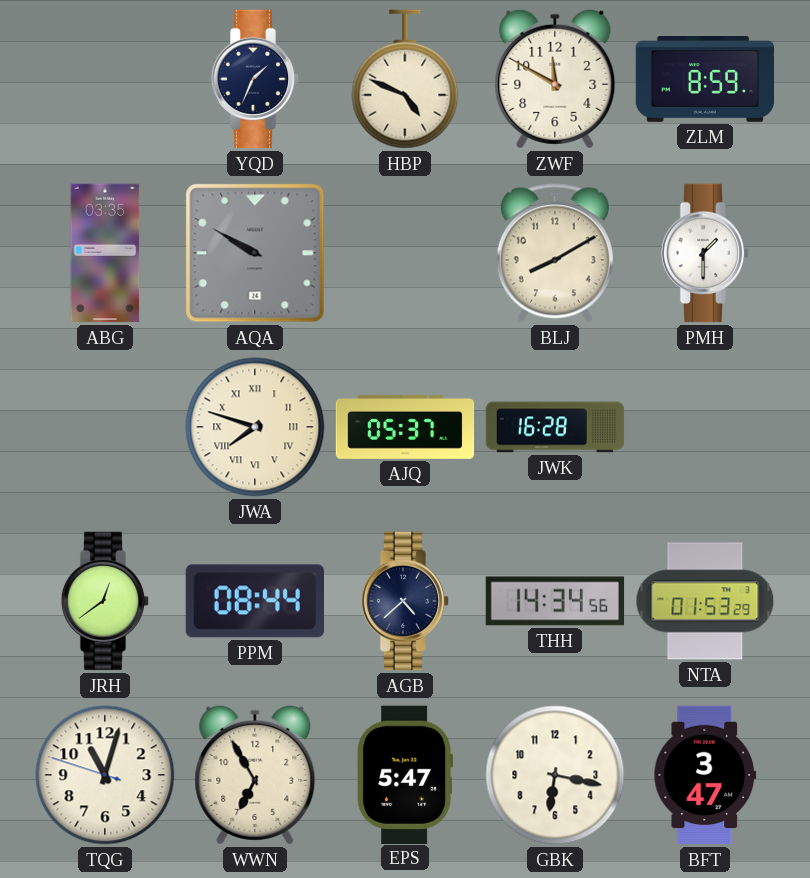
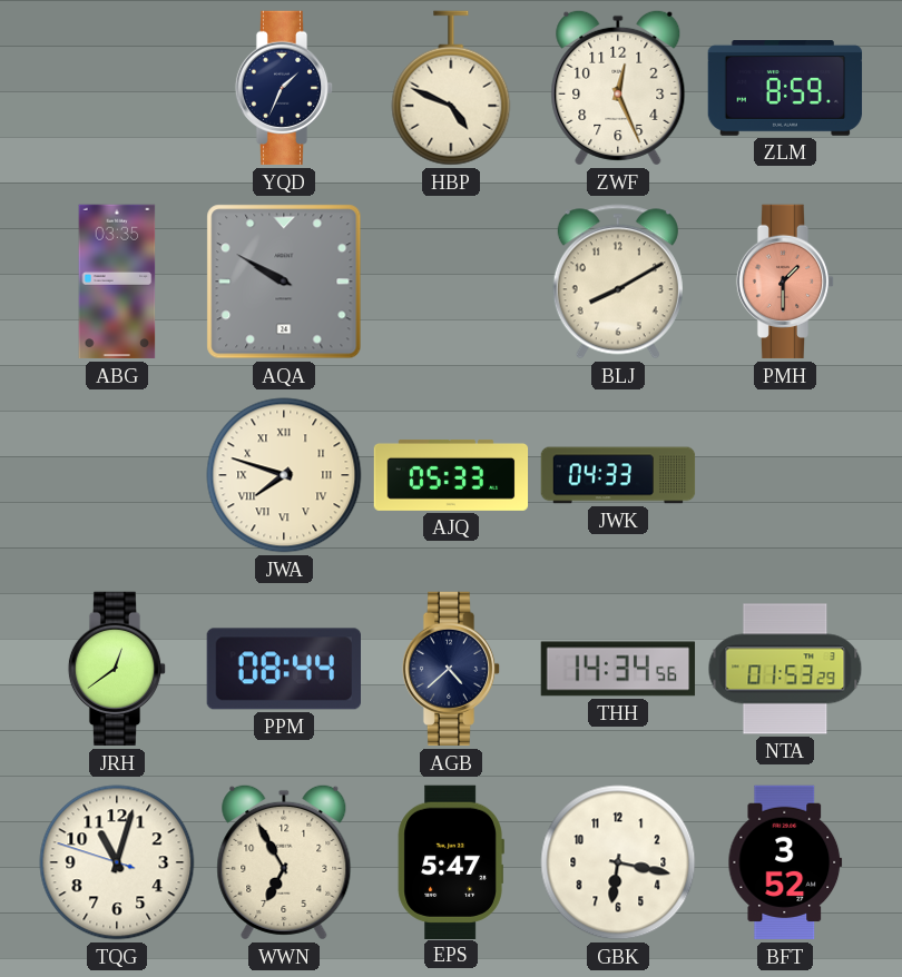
ZWF: 11:50 -> 12:26
PMH dial: white -> salmon
AJQ: 05:37 -> 05:33
JWK: 16:28 -> 04:33
BFT: 3:47 -> 3:52
